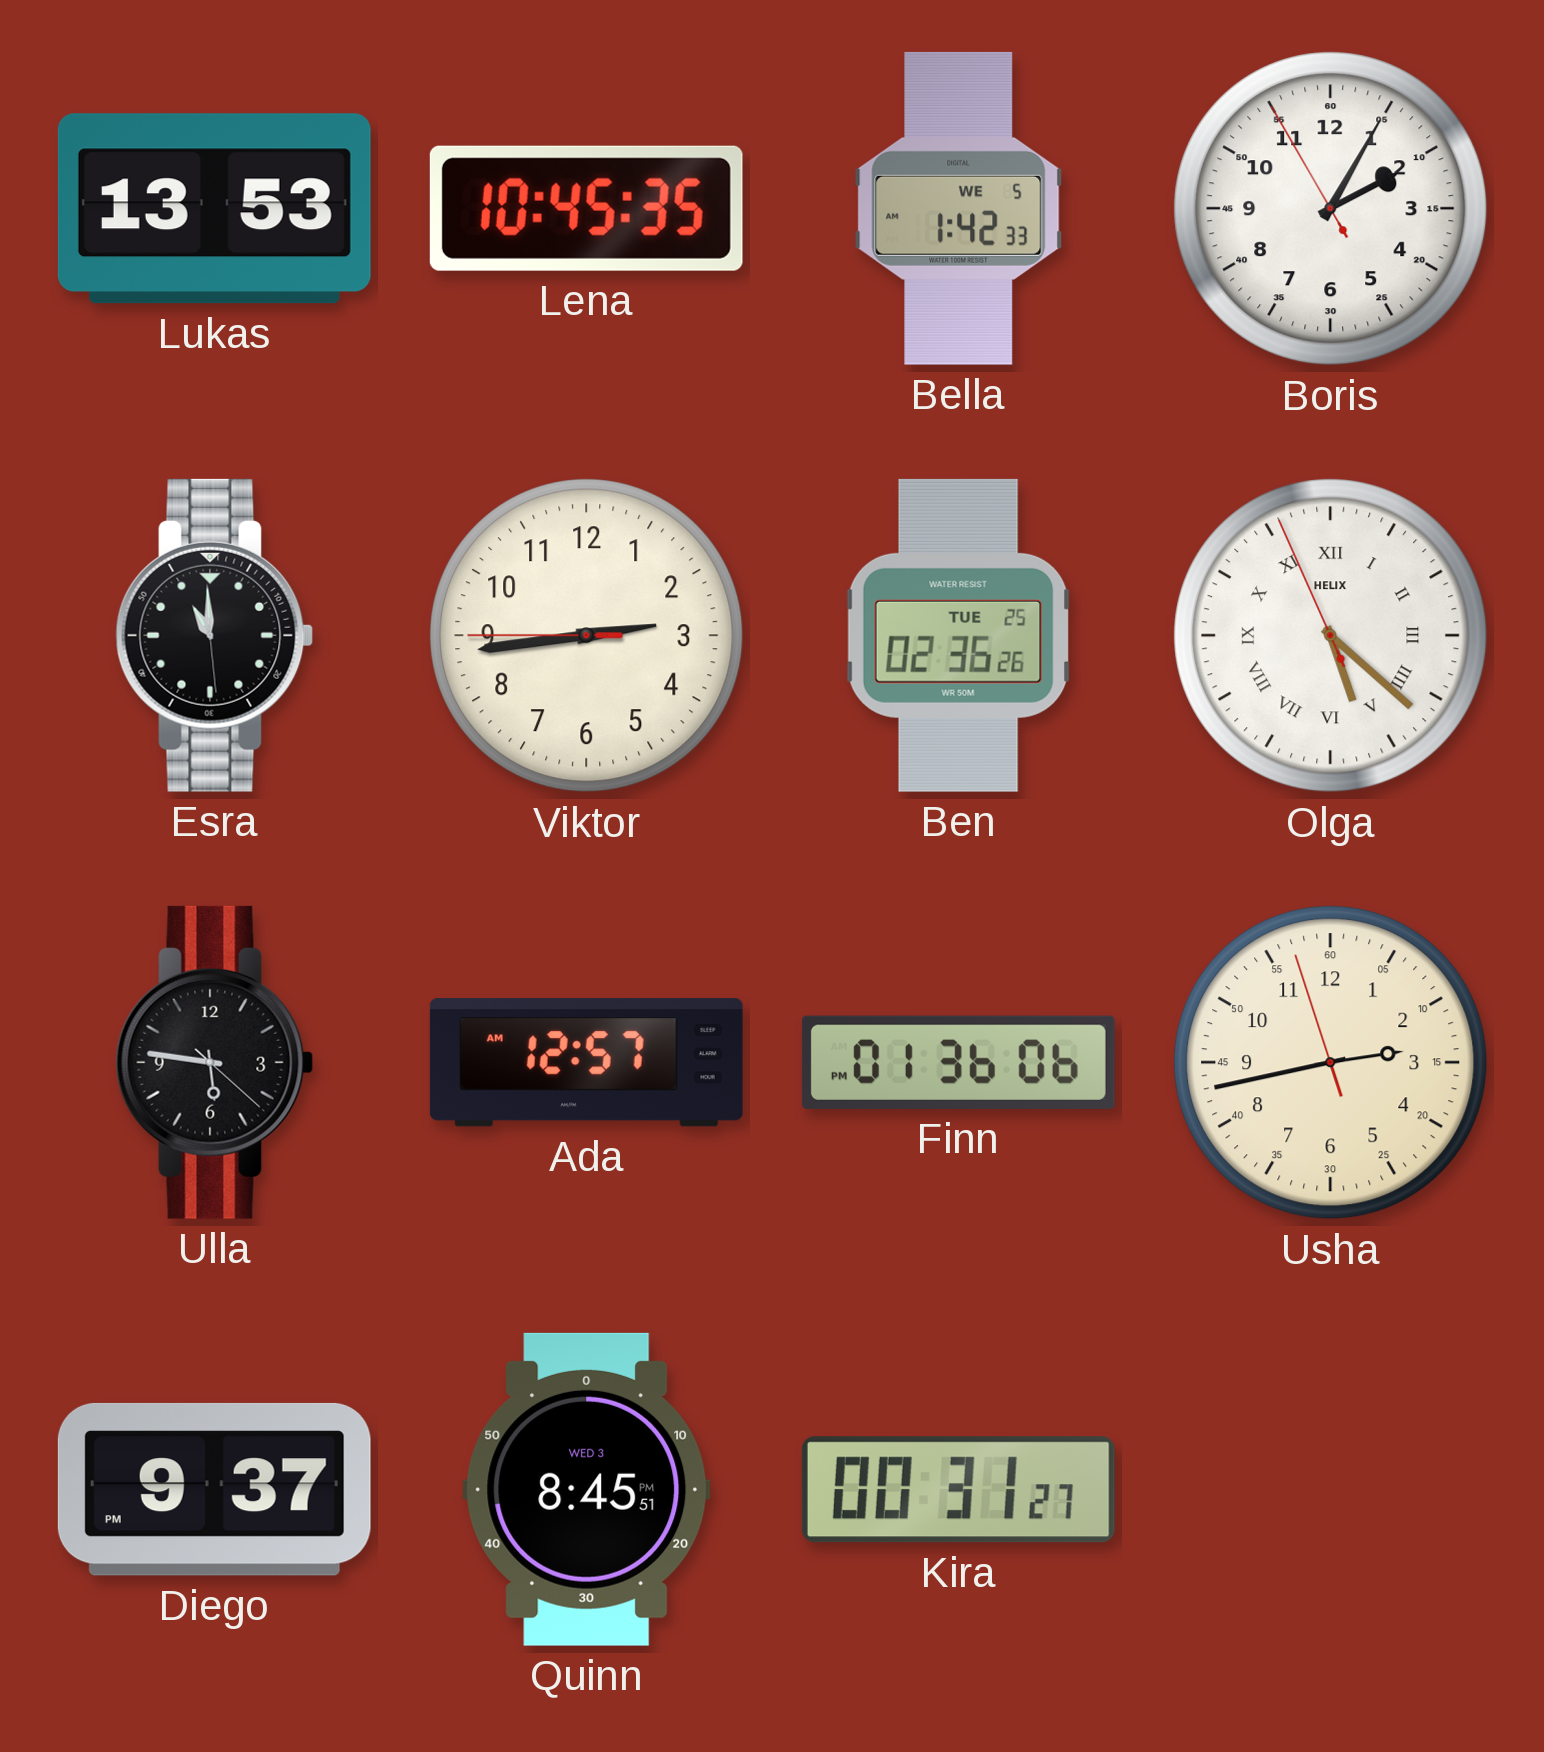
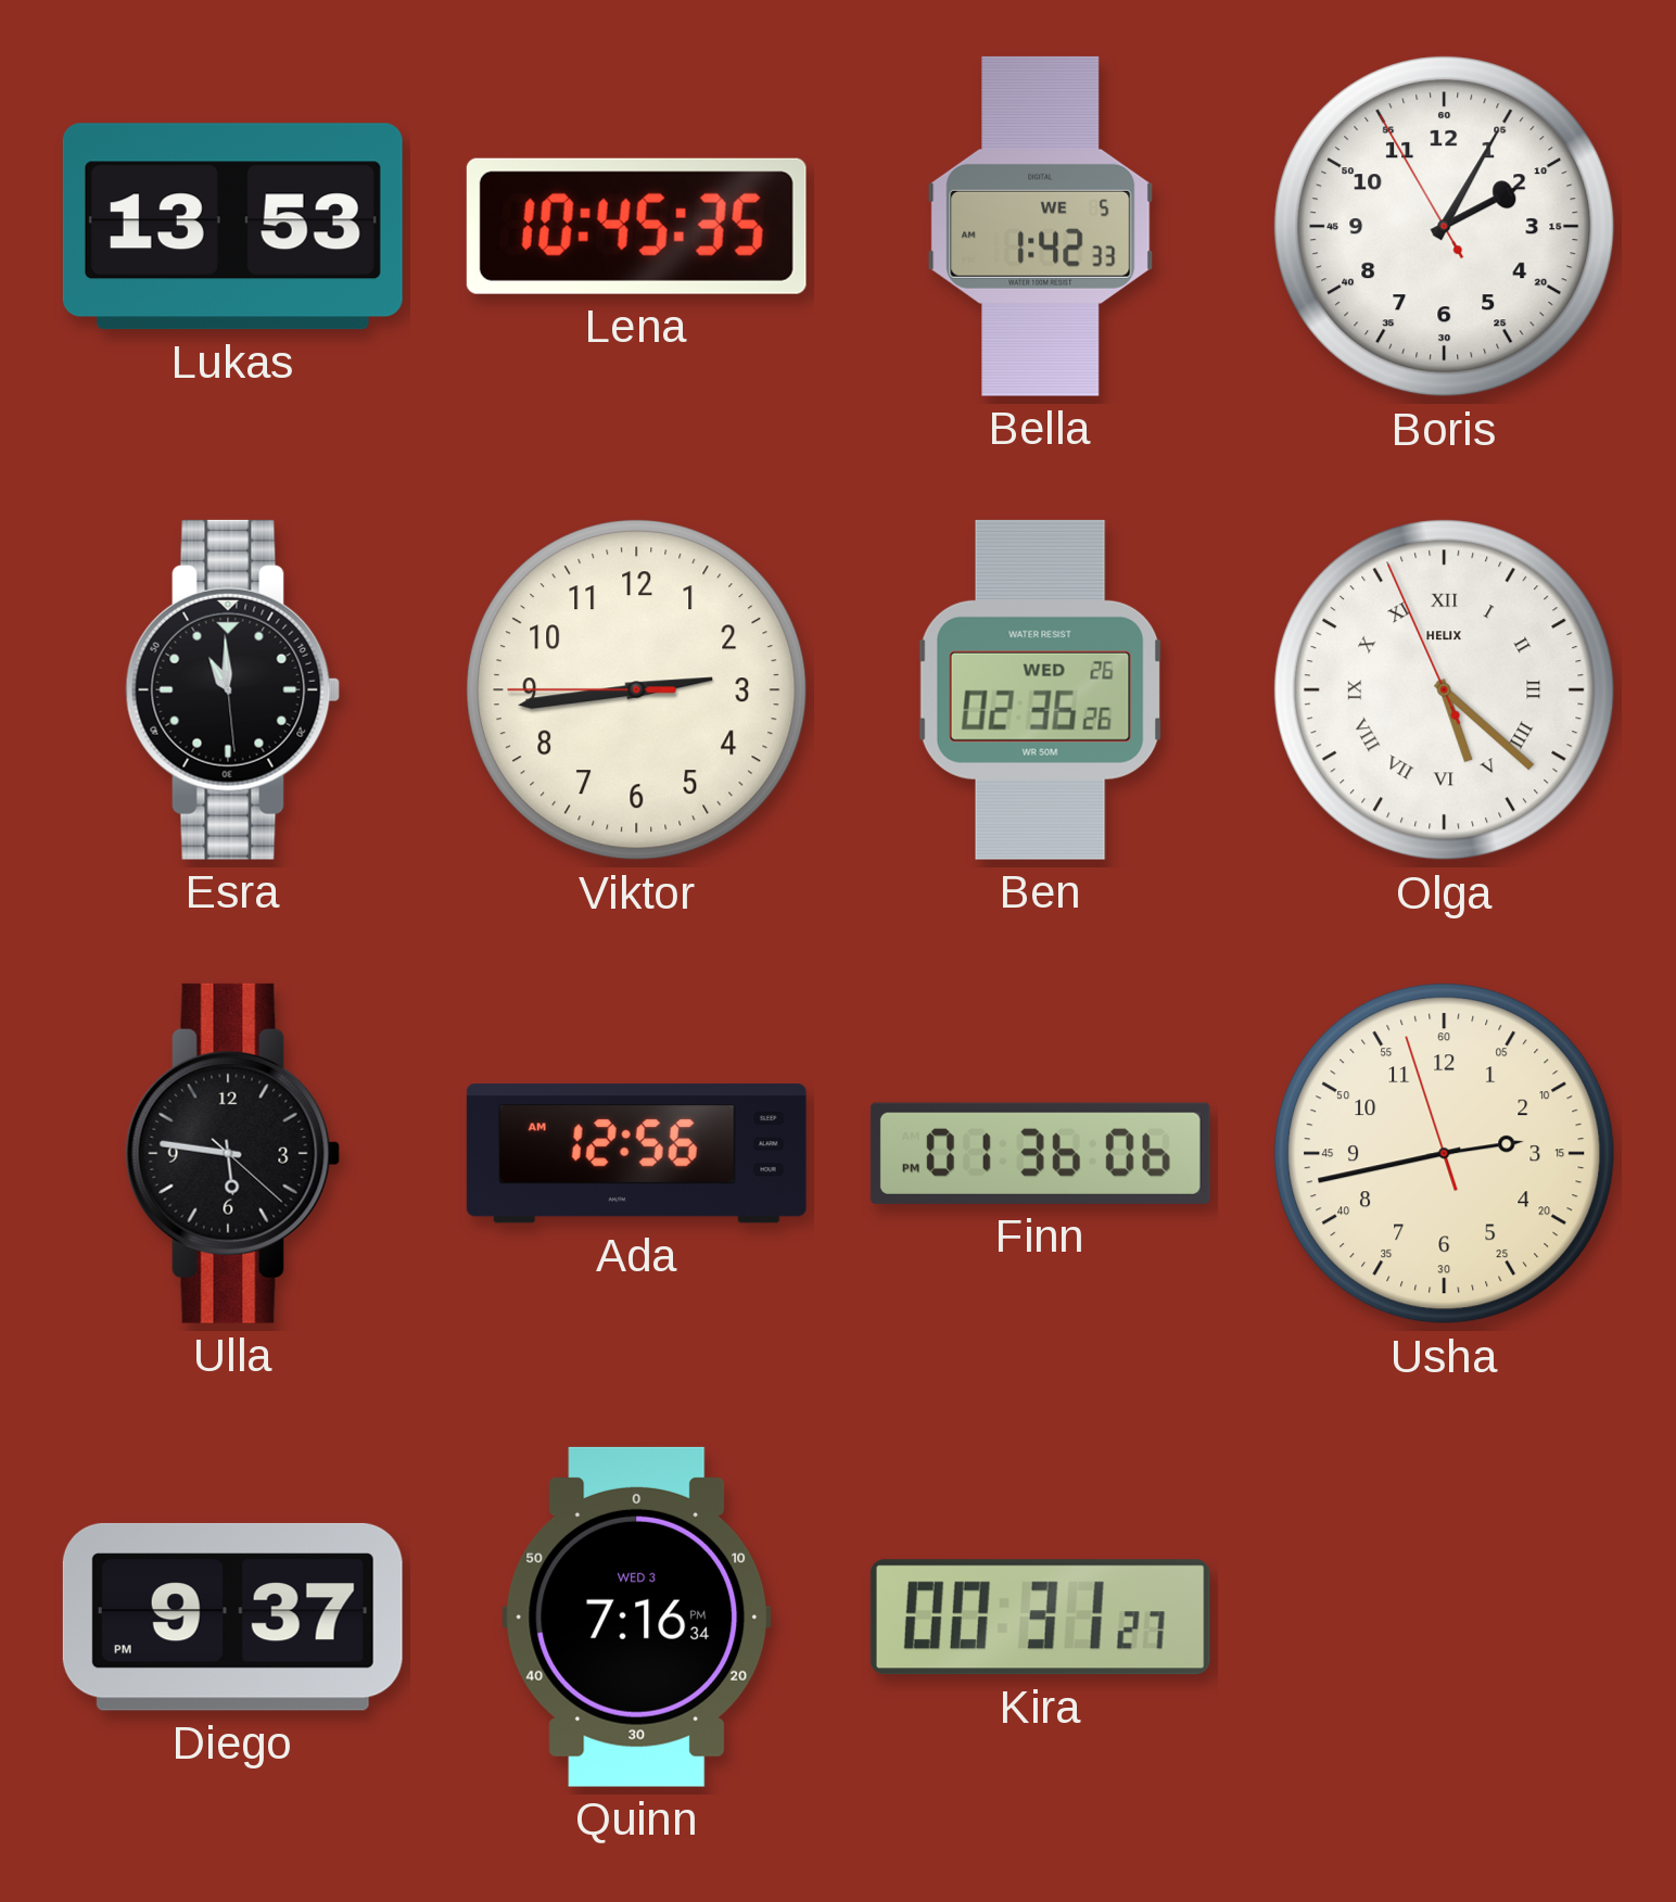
Ben date: TUE 25 -> WED 26
Ada: 12:57 -> 12:56
Quinn: 8:45 -> 7:16
